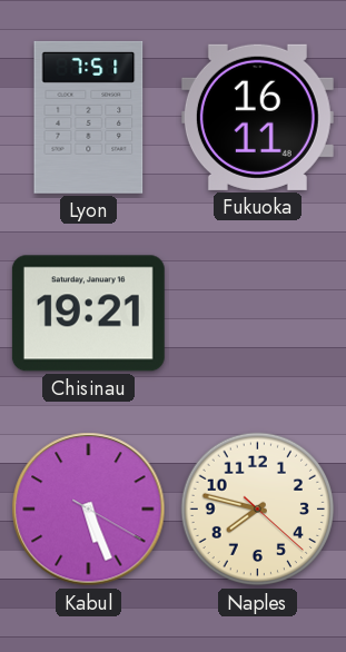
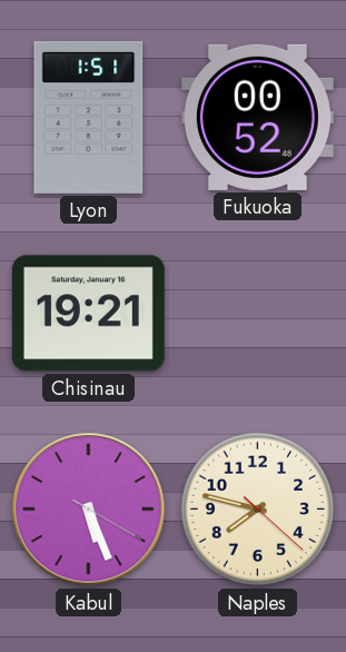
Lyon: 7:51 -> 1:51
Fukuoka: 16:11 -> 00:52
